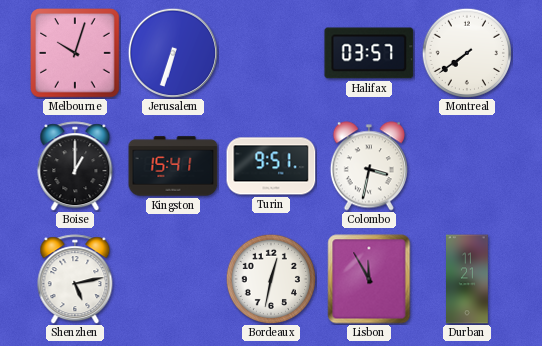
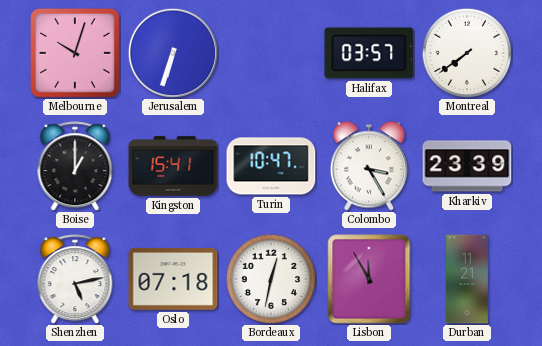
Turin: 9:51 -> 10:47
Colombo: 3:32 -> 3:25
Kharkiv: none -> 23:39
Oslo: none -> 07:18
